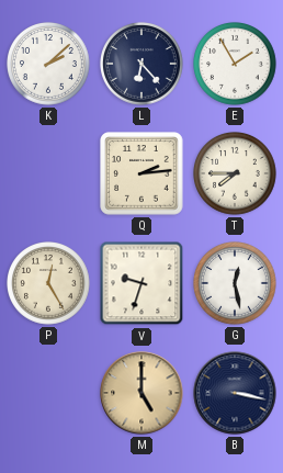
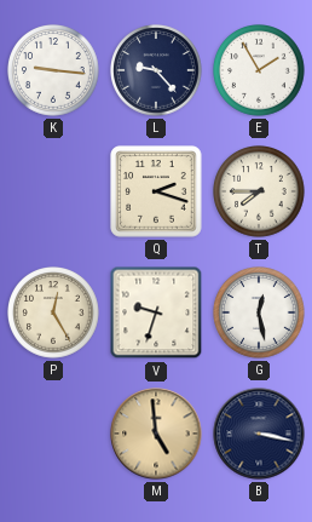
K: 2:08 -> 9:16
L: 6:23 -> 9:23
Q: 2:14 -> 2:18
M: 5:00 -> 4:59
